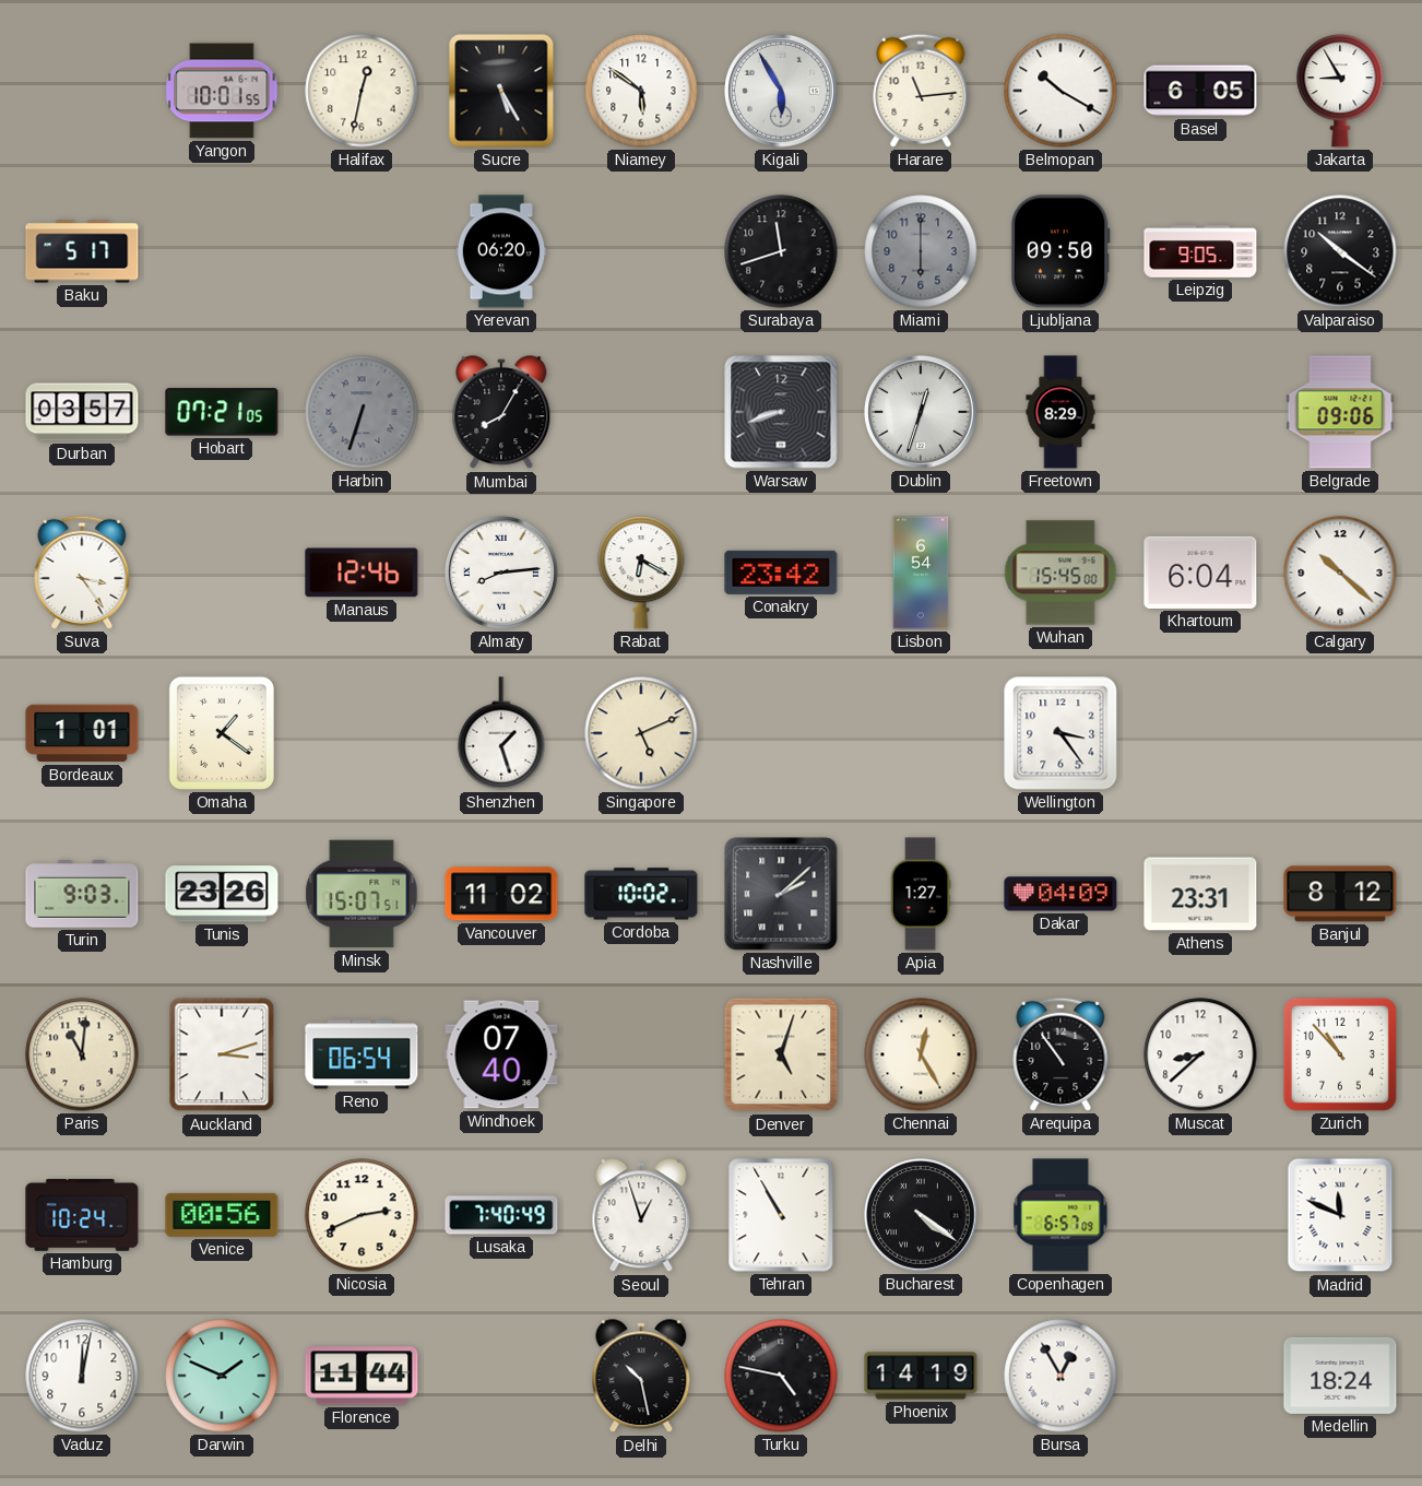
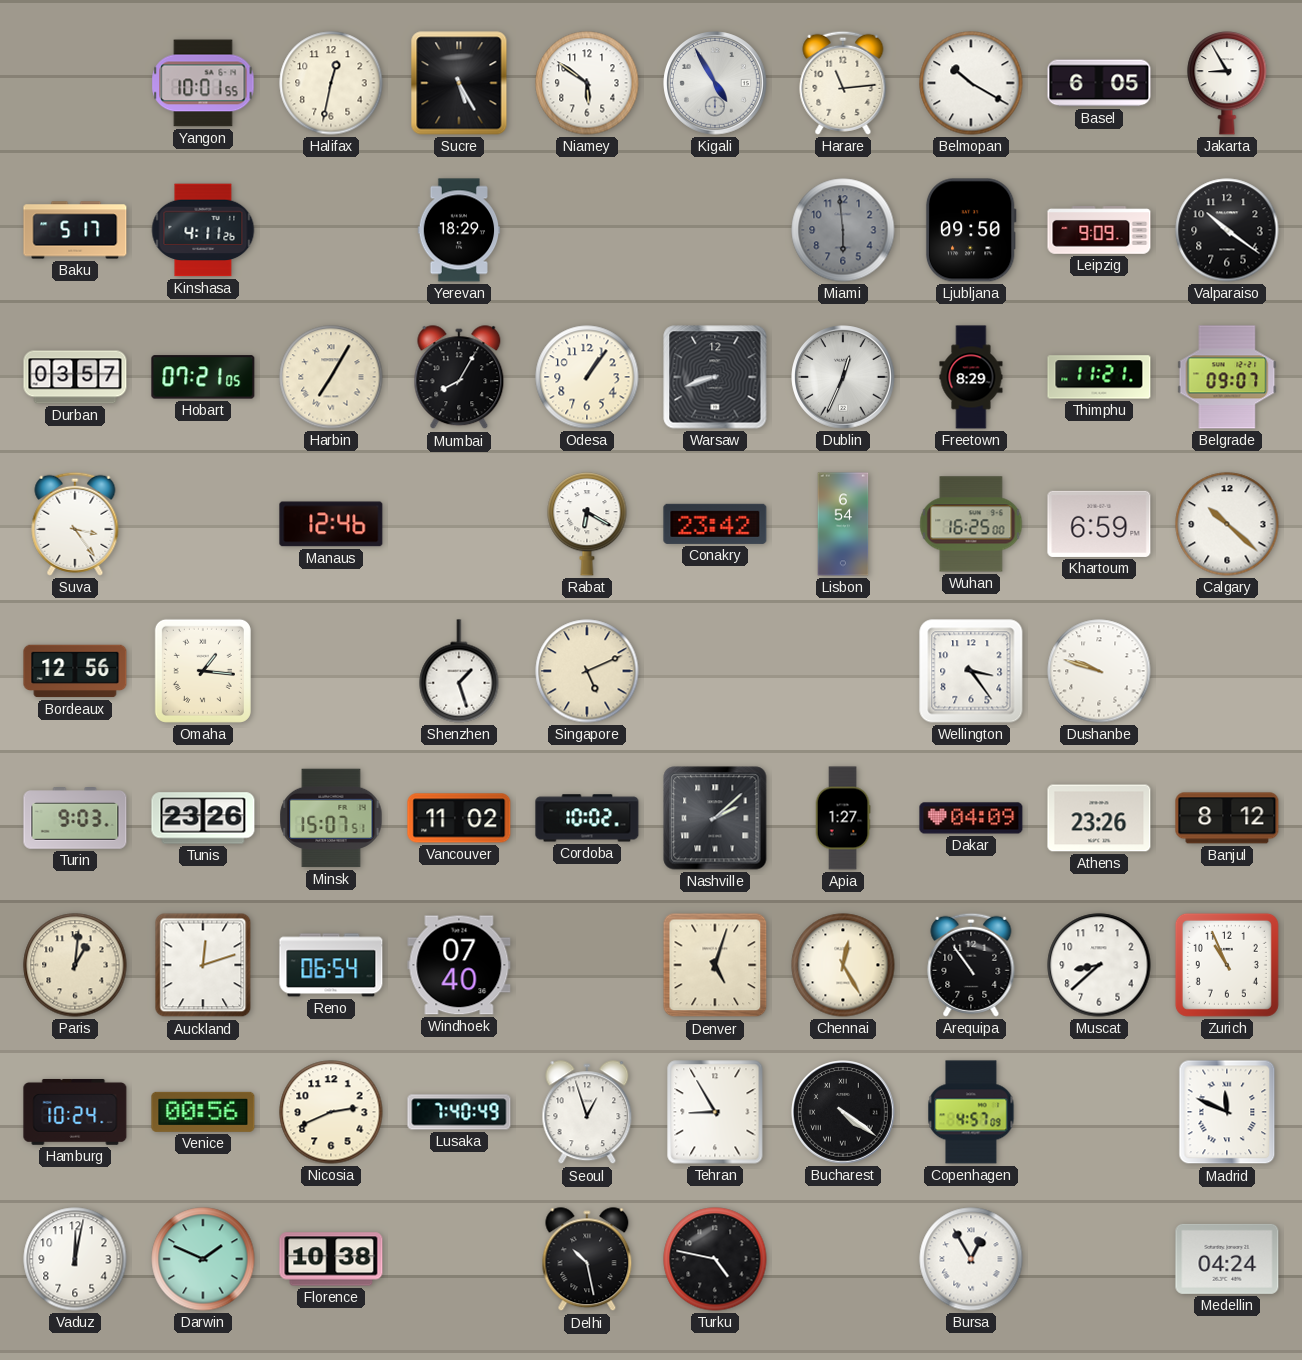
Kigali: 5:55 -> 4:55
Kinshasa: none -> 4:11
Yerevan: 06:20 -> 18:29
Surabaya: 11:42 -> none
Miami: 6:00 -> 5:59
Leipzig: 9:05 -> 9:09
Harbin: 6:33 -> 7:05
Harbin dial: grey -> cream
Odesa: none -> 1:06
Dublin: 12:33 -> 12:34
Thimphu: none -> 11:21
Belgrade: 09:06 -> 09:07
Almaty: 8:14 -> none
Wuhan: 15:45 -> 16:25
Khartoum: 6:04 -> 6:59
Bordeaux: 1:01 -> 12:56
Omaha: 1:21 -> 1:16
Dushanbe: none -> 9:48
Athens: 23:31 -> 23:26
Paris: 11:01 -> 1:01
Auckland: 3:12 -> 12:12
Zurich: 10:53 -> 10:56
Tehran: 10:55 -> 8:55
Copenhagen: 6:57 -> 4:57
Florence: 11:44 -> 10:38
Phoenix: 14:19 -> none
Medellin: 18:24 -> 04:24
